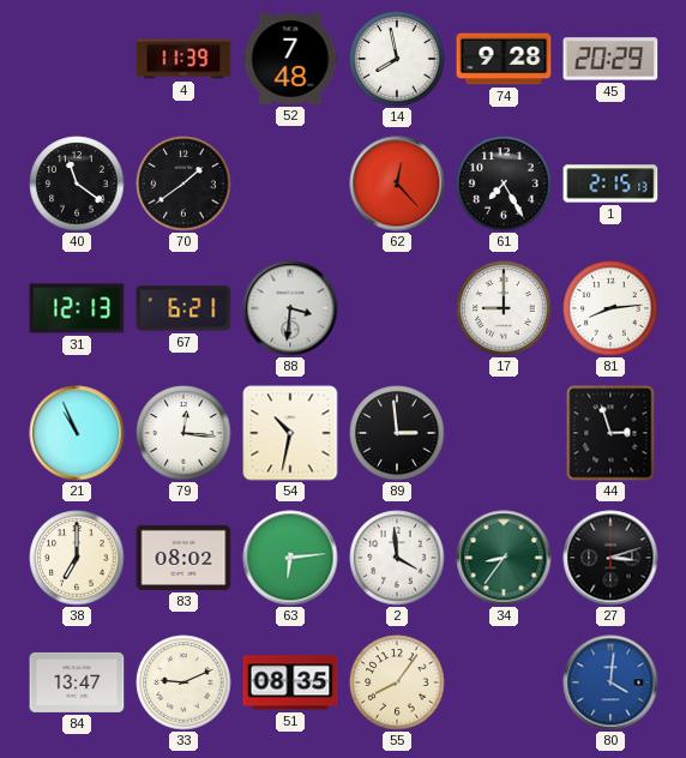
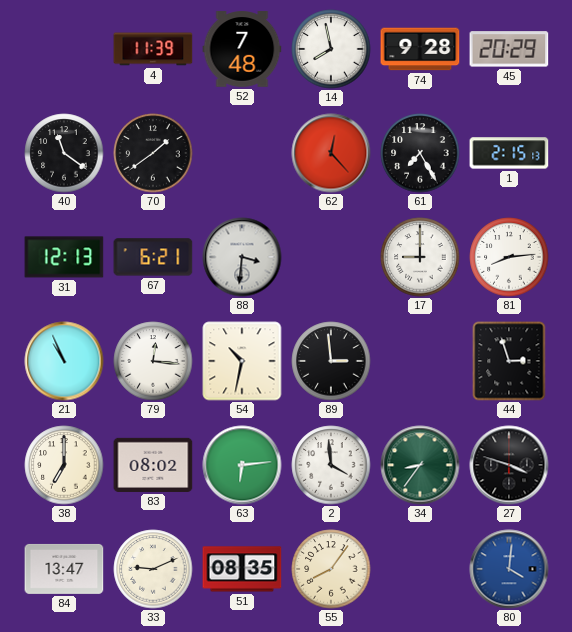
27: 3:12 -> 3:48
